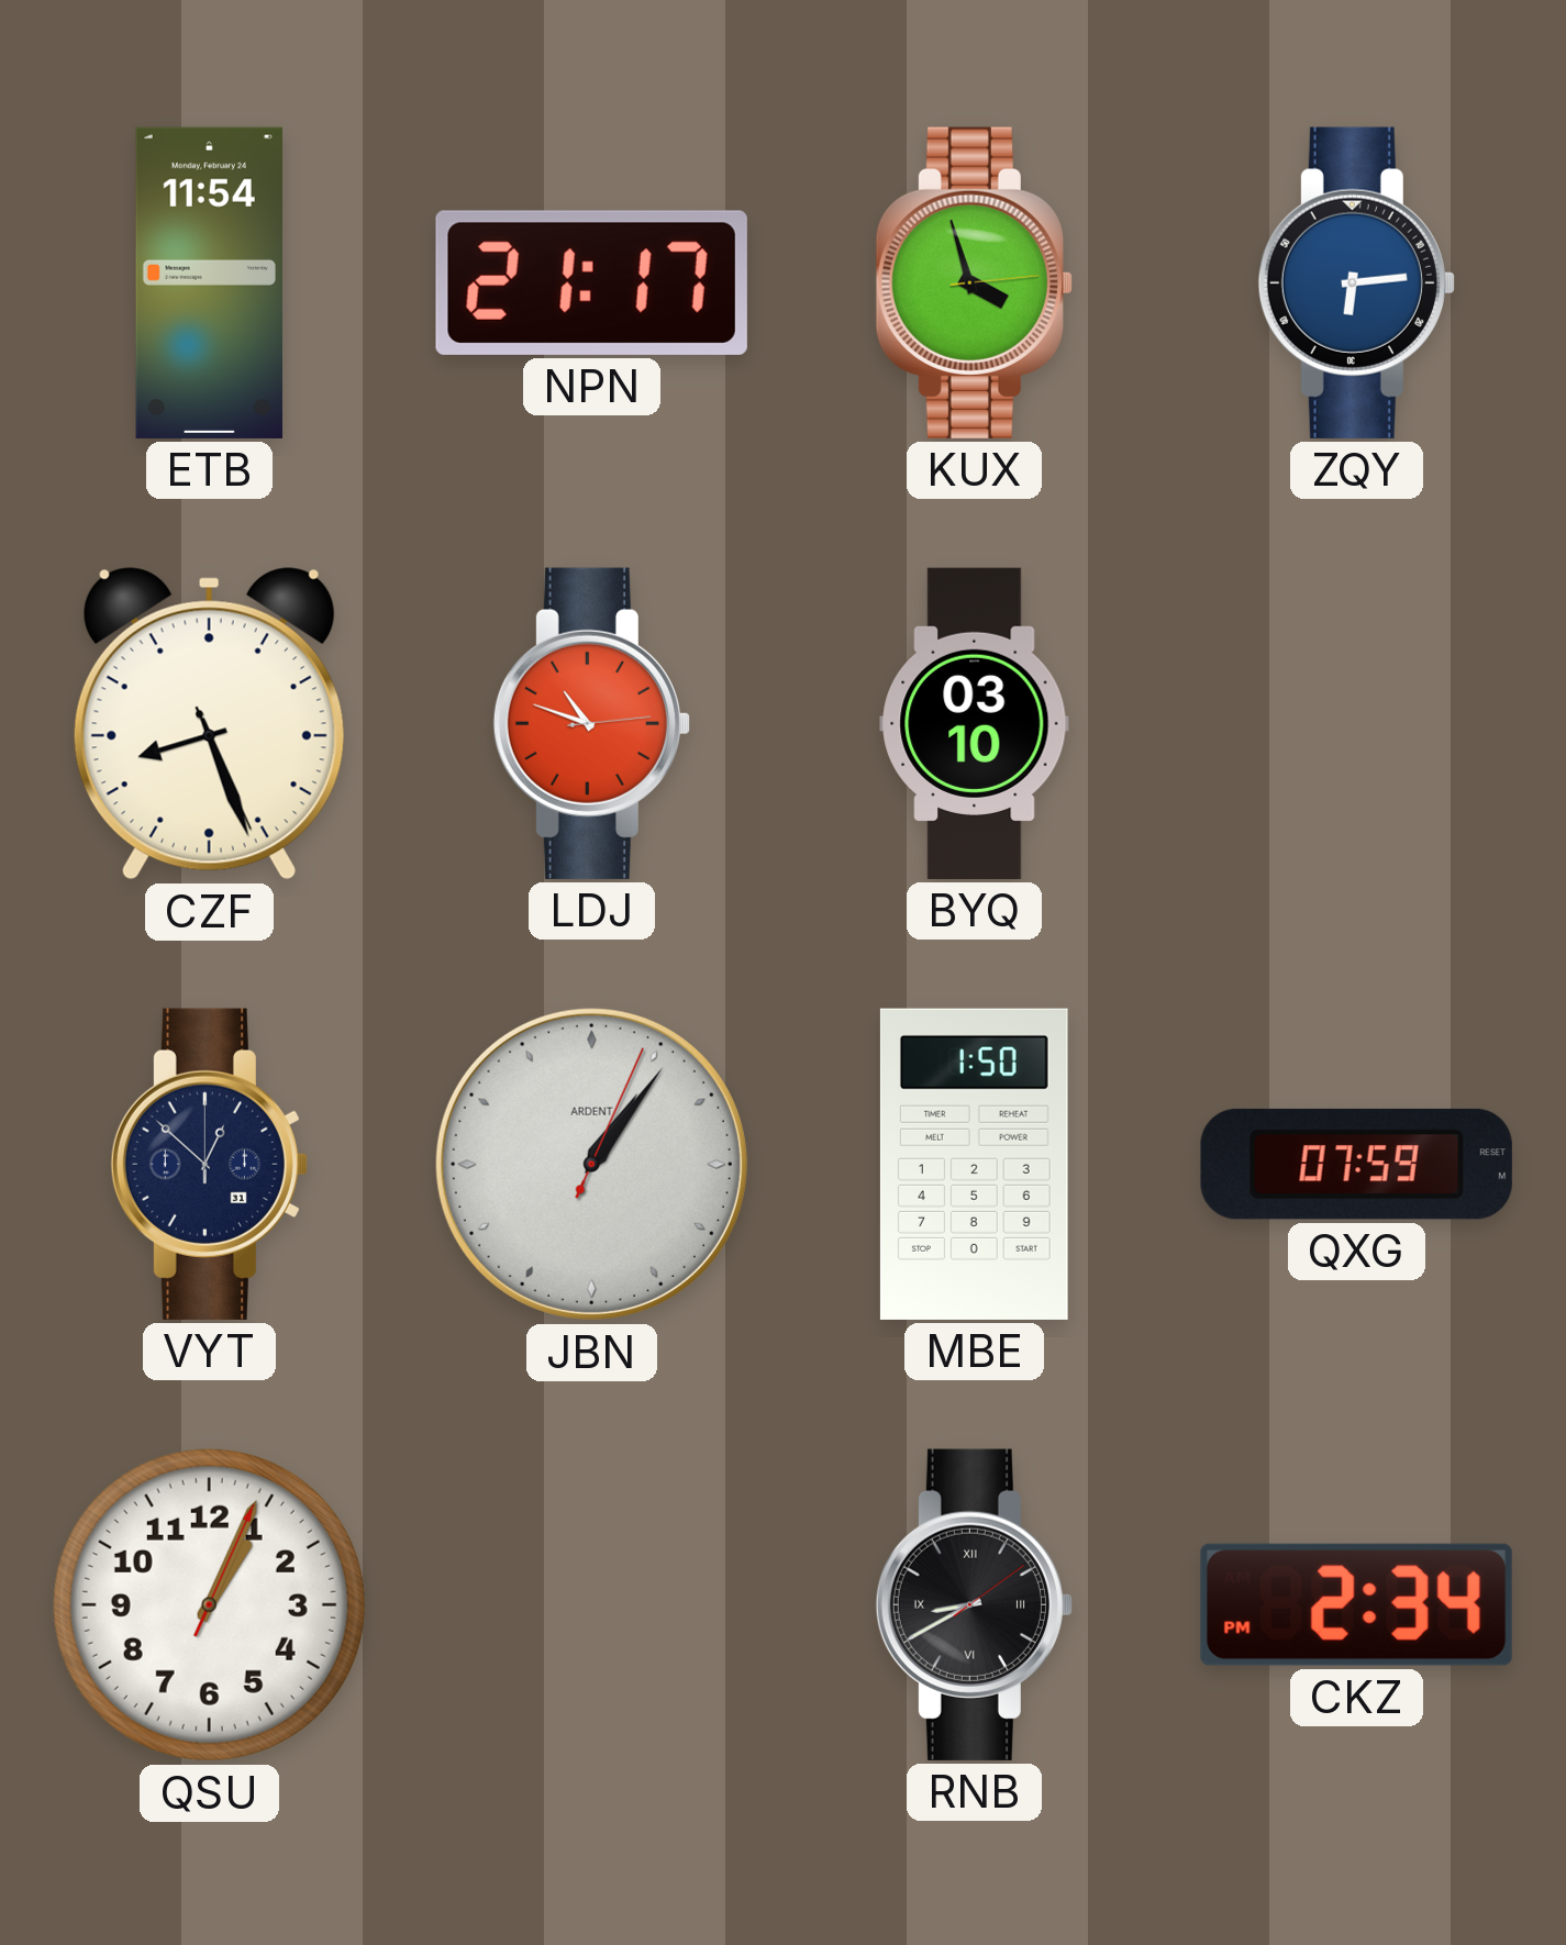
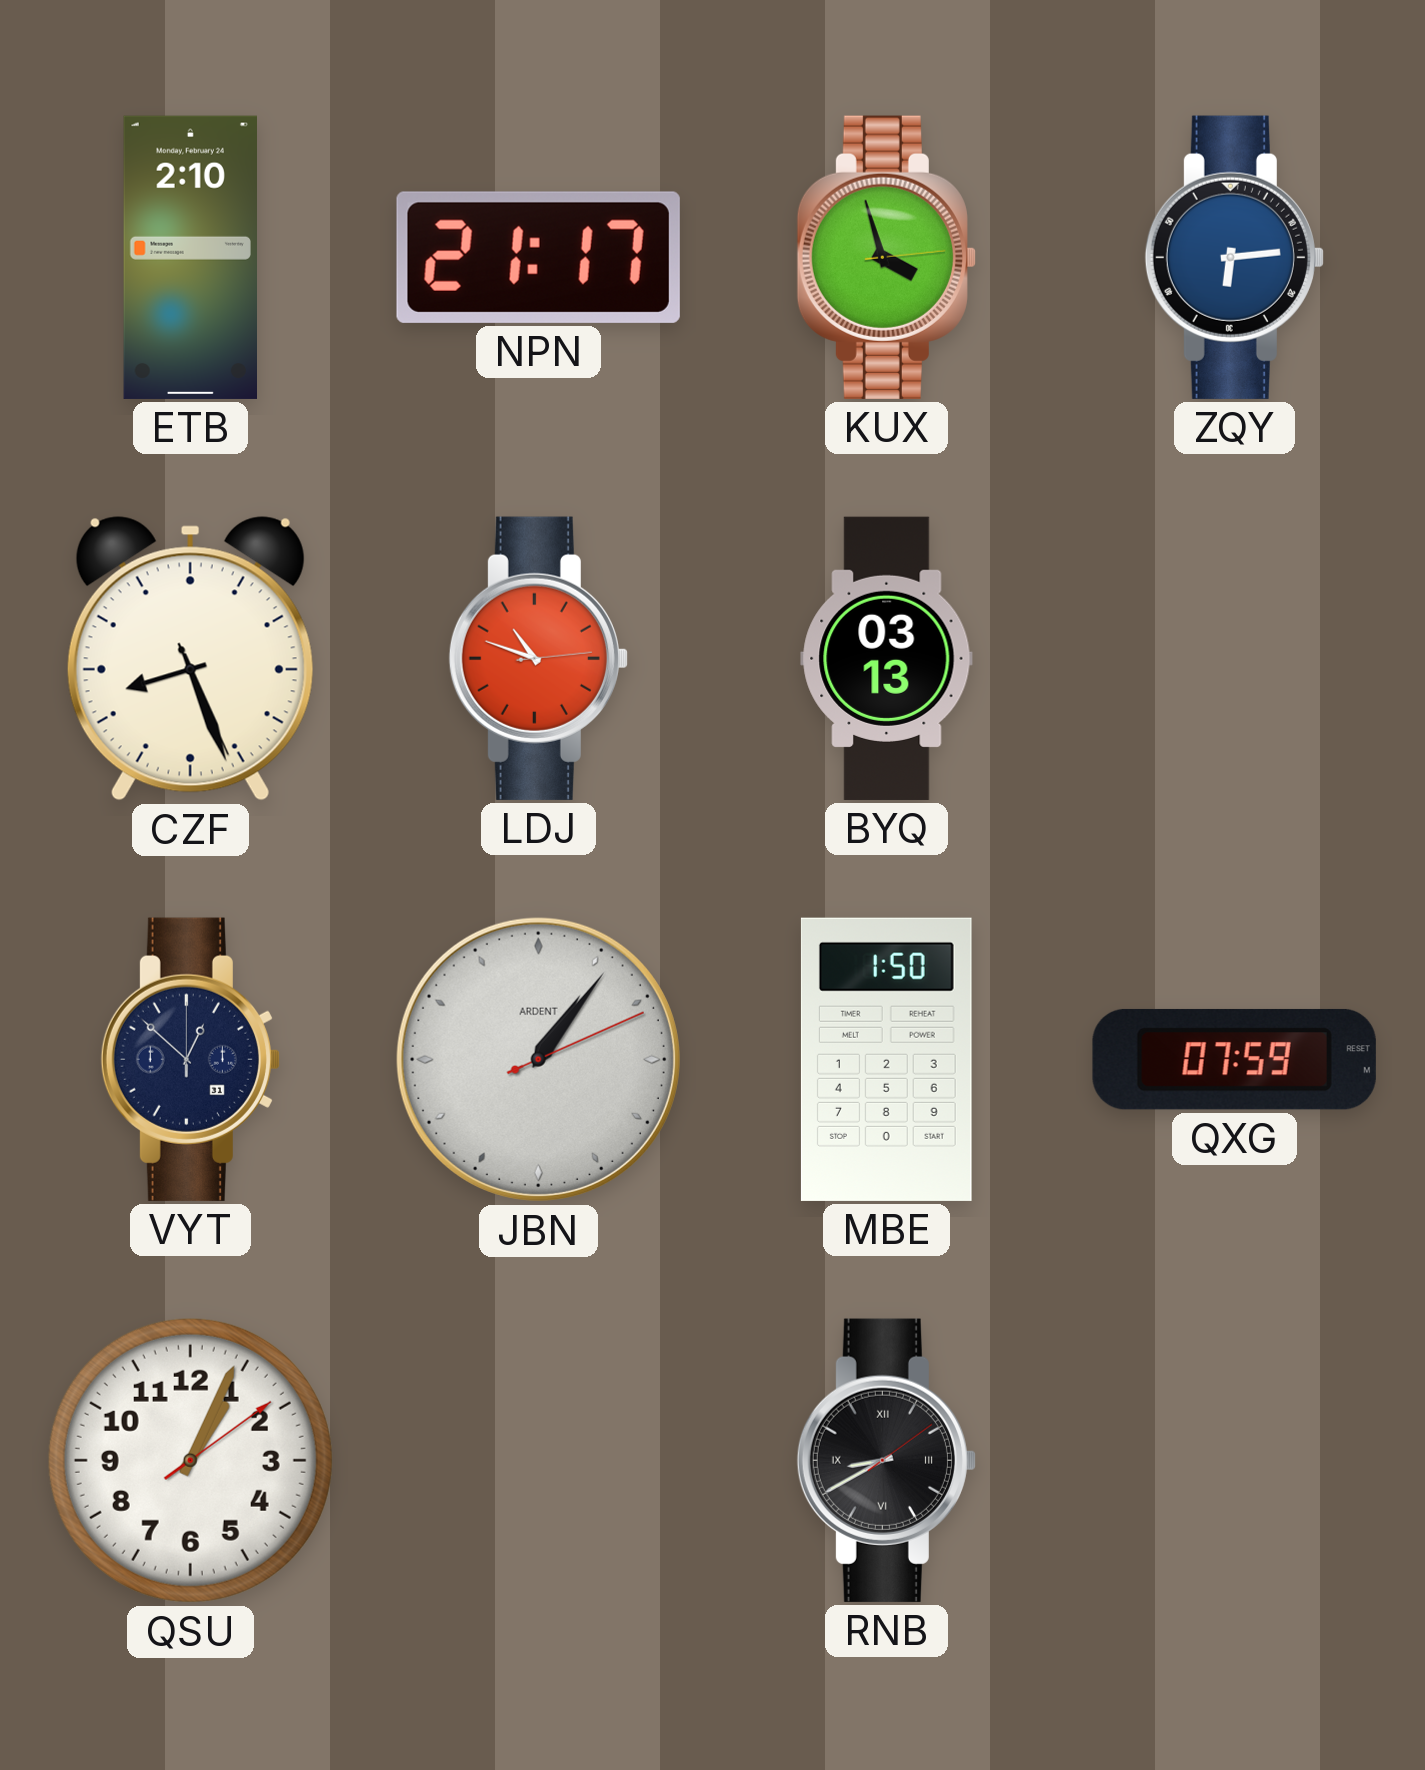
ETB: 11:54 -> 2:10
BYQ: 03:10 -> 03:13
JBN: 1:06:04 -> 1:06:11
QSU: 1:04:04 -> 1:04:09
CKZ: 2:34 -> none
